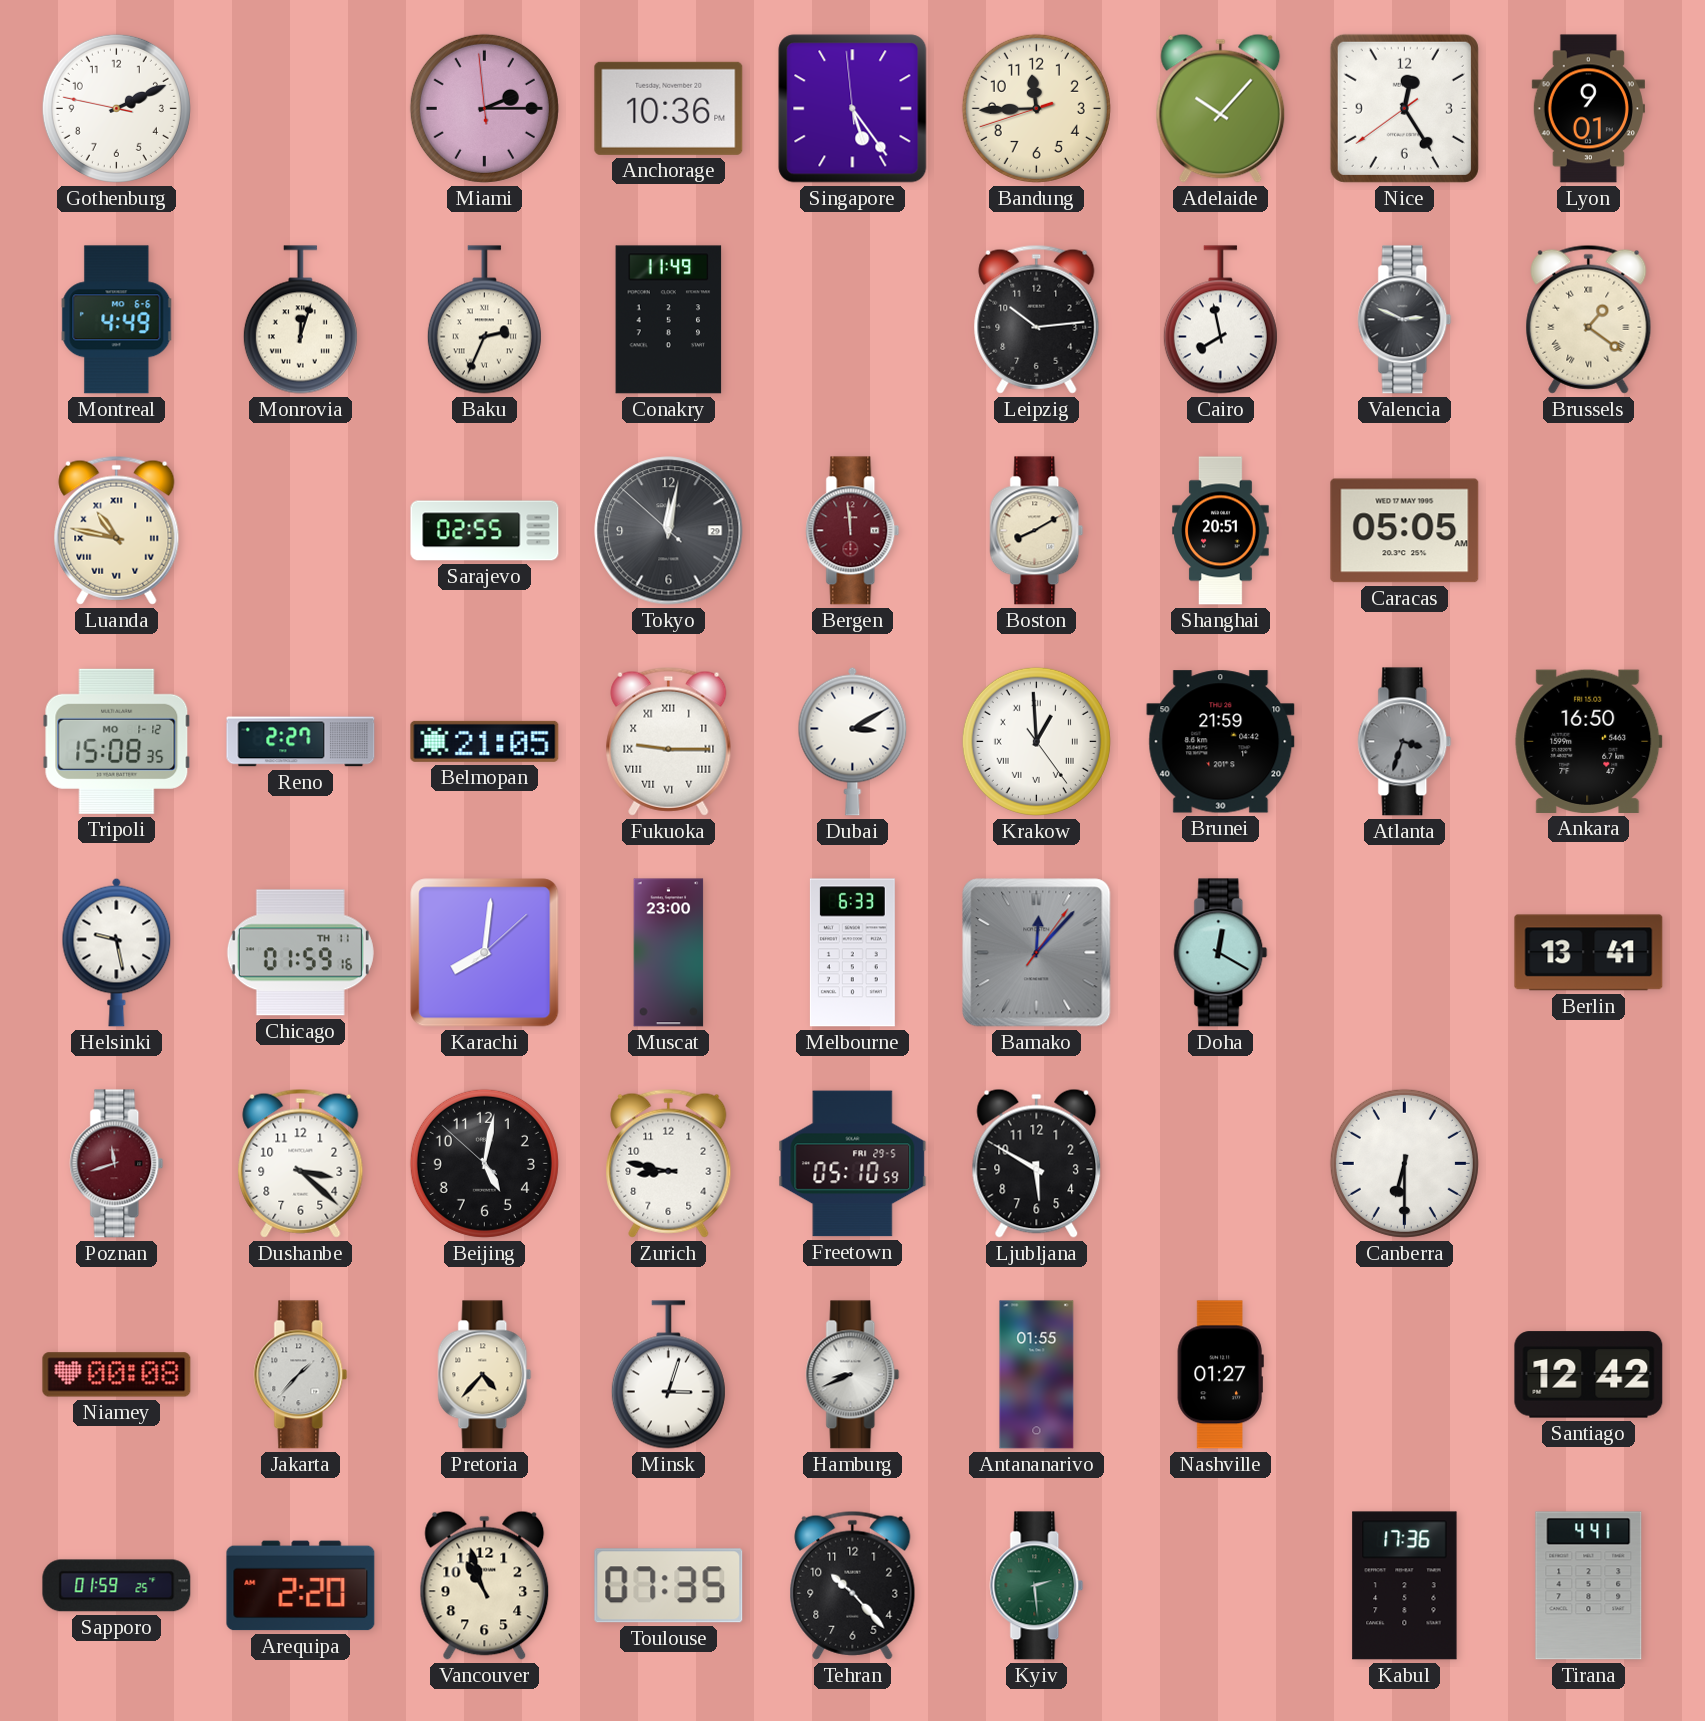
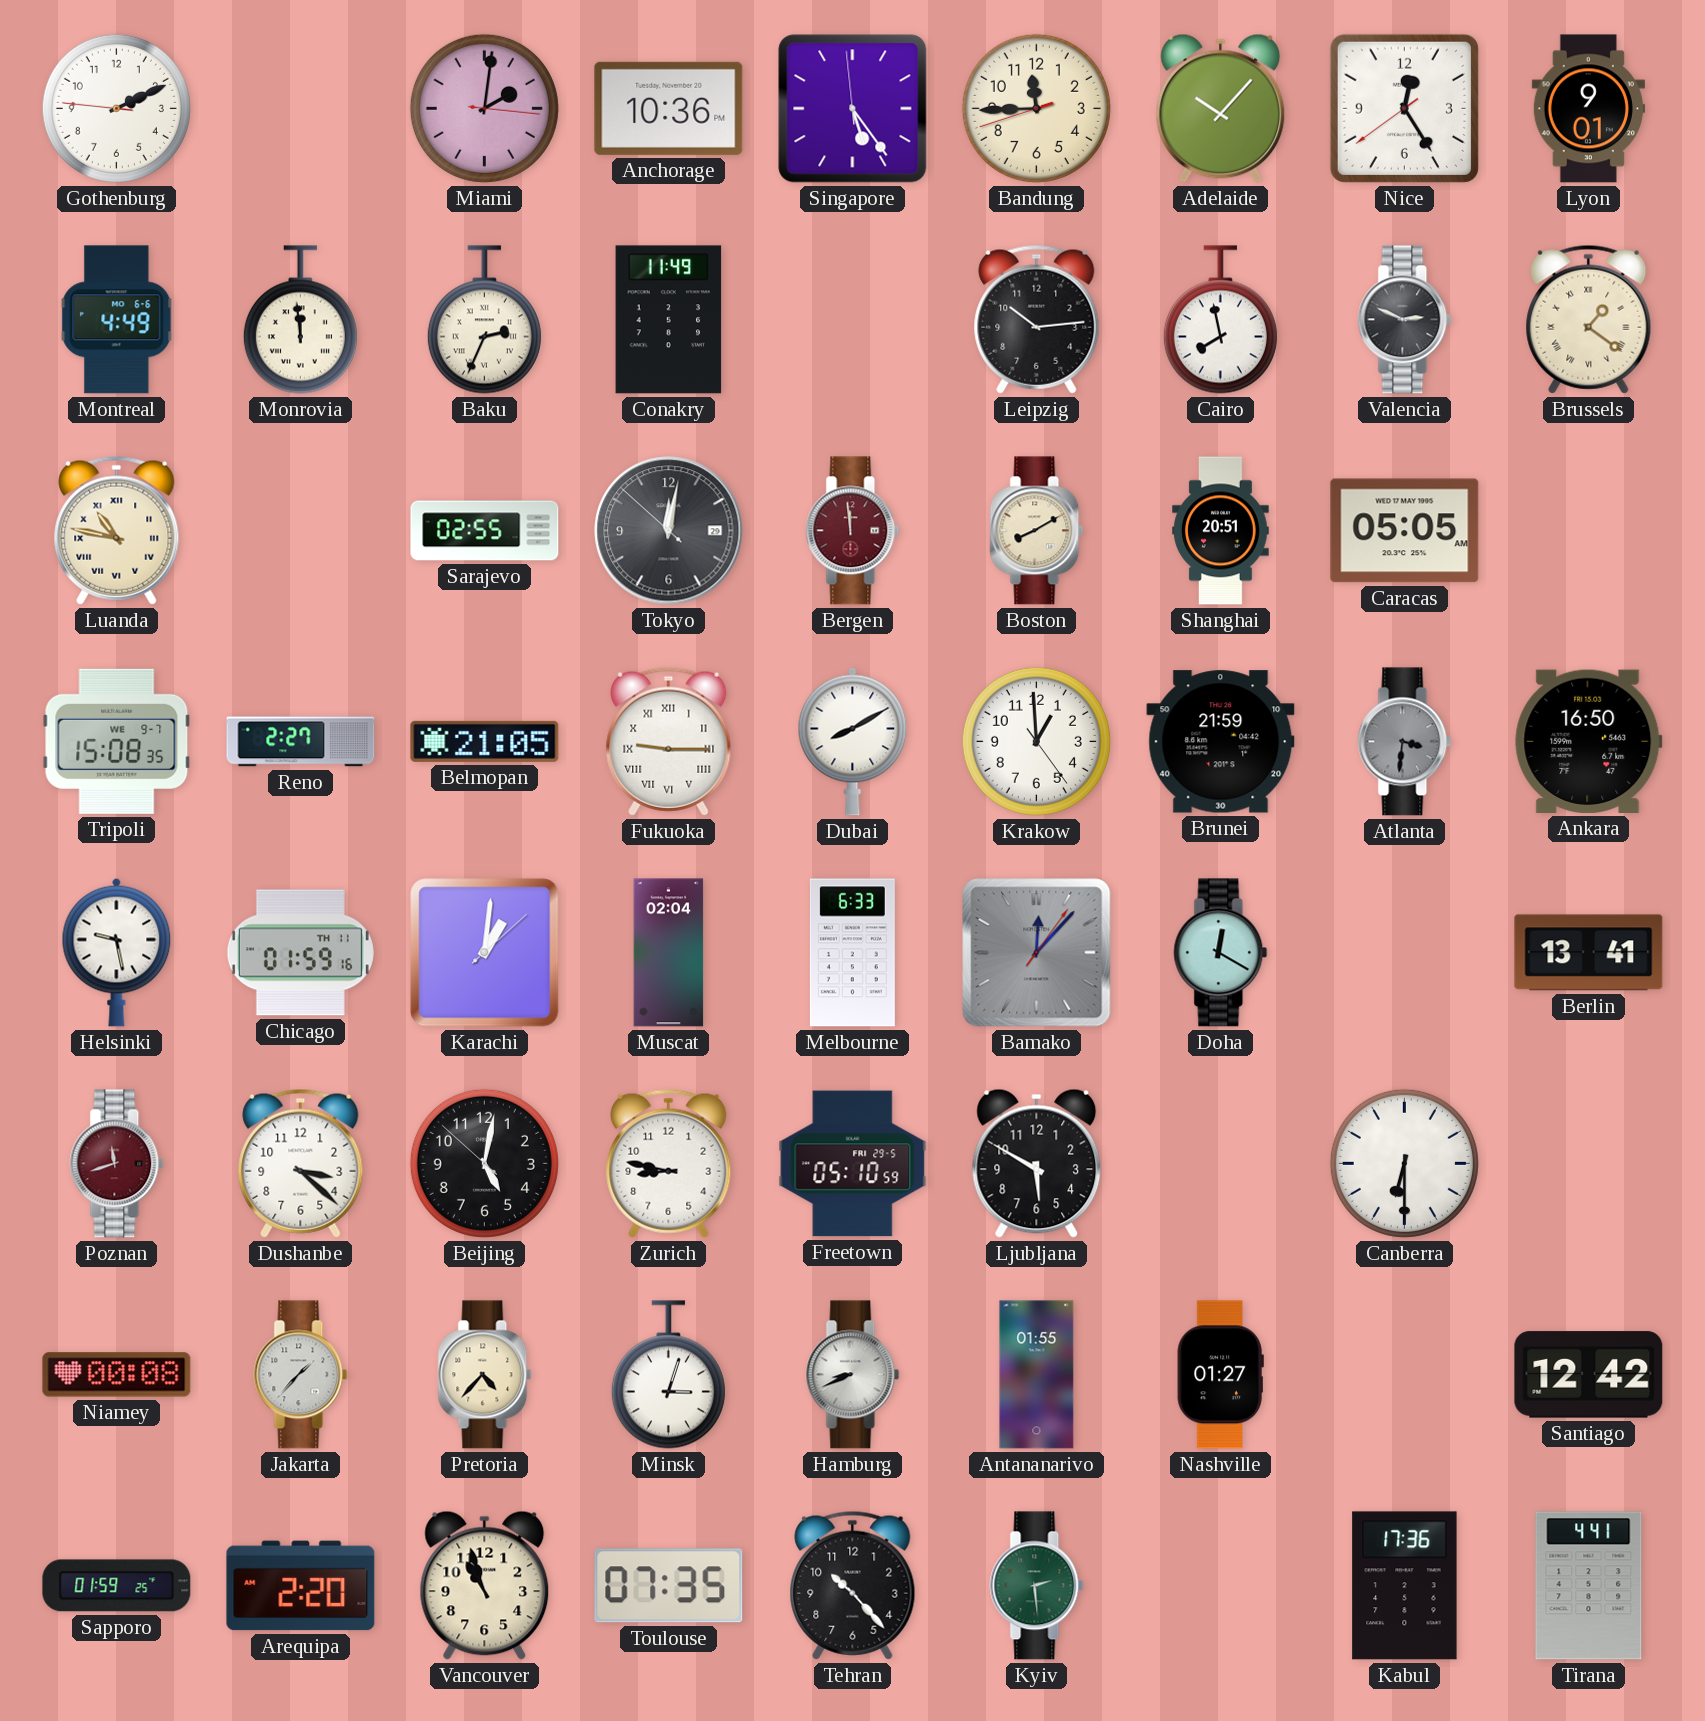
Gothenburg: 2:10:47 -> 2:10:46
Miami: 2:14 -> 2:01
Monrovia: 12:03 -> 11:59
Tripoli date: MO 1-12 -> WE 9-7
Dubai: 3:10 -> 8:10
Krakow numerals: Roman -> Arabic
Atlanta: 3:33 -> 3:31
Karachi: 8:01 -> 1:01
Muscat: 23:00 -> 02:04
